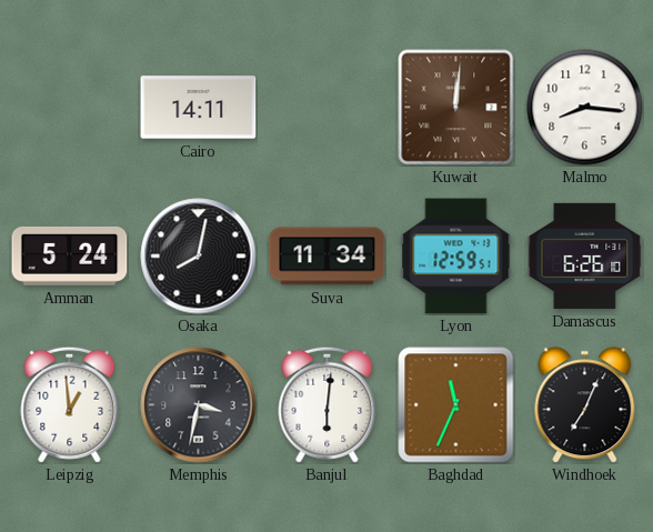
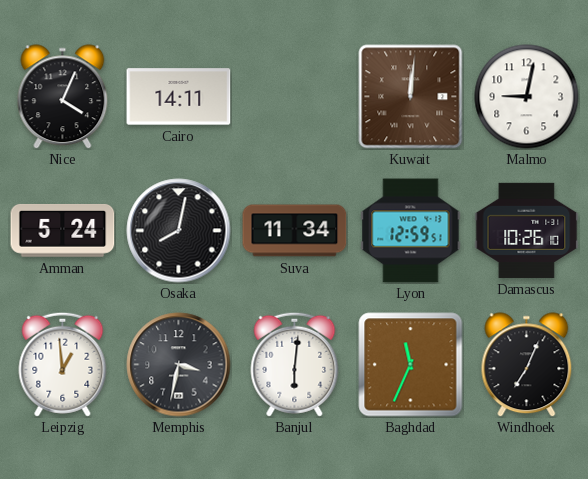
Nice: none -> 4:04
Malmo: 8:16 -> 9:02
Damascus: 6:26 -> 10:26
